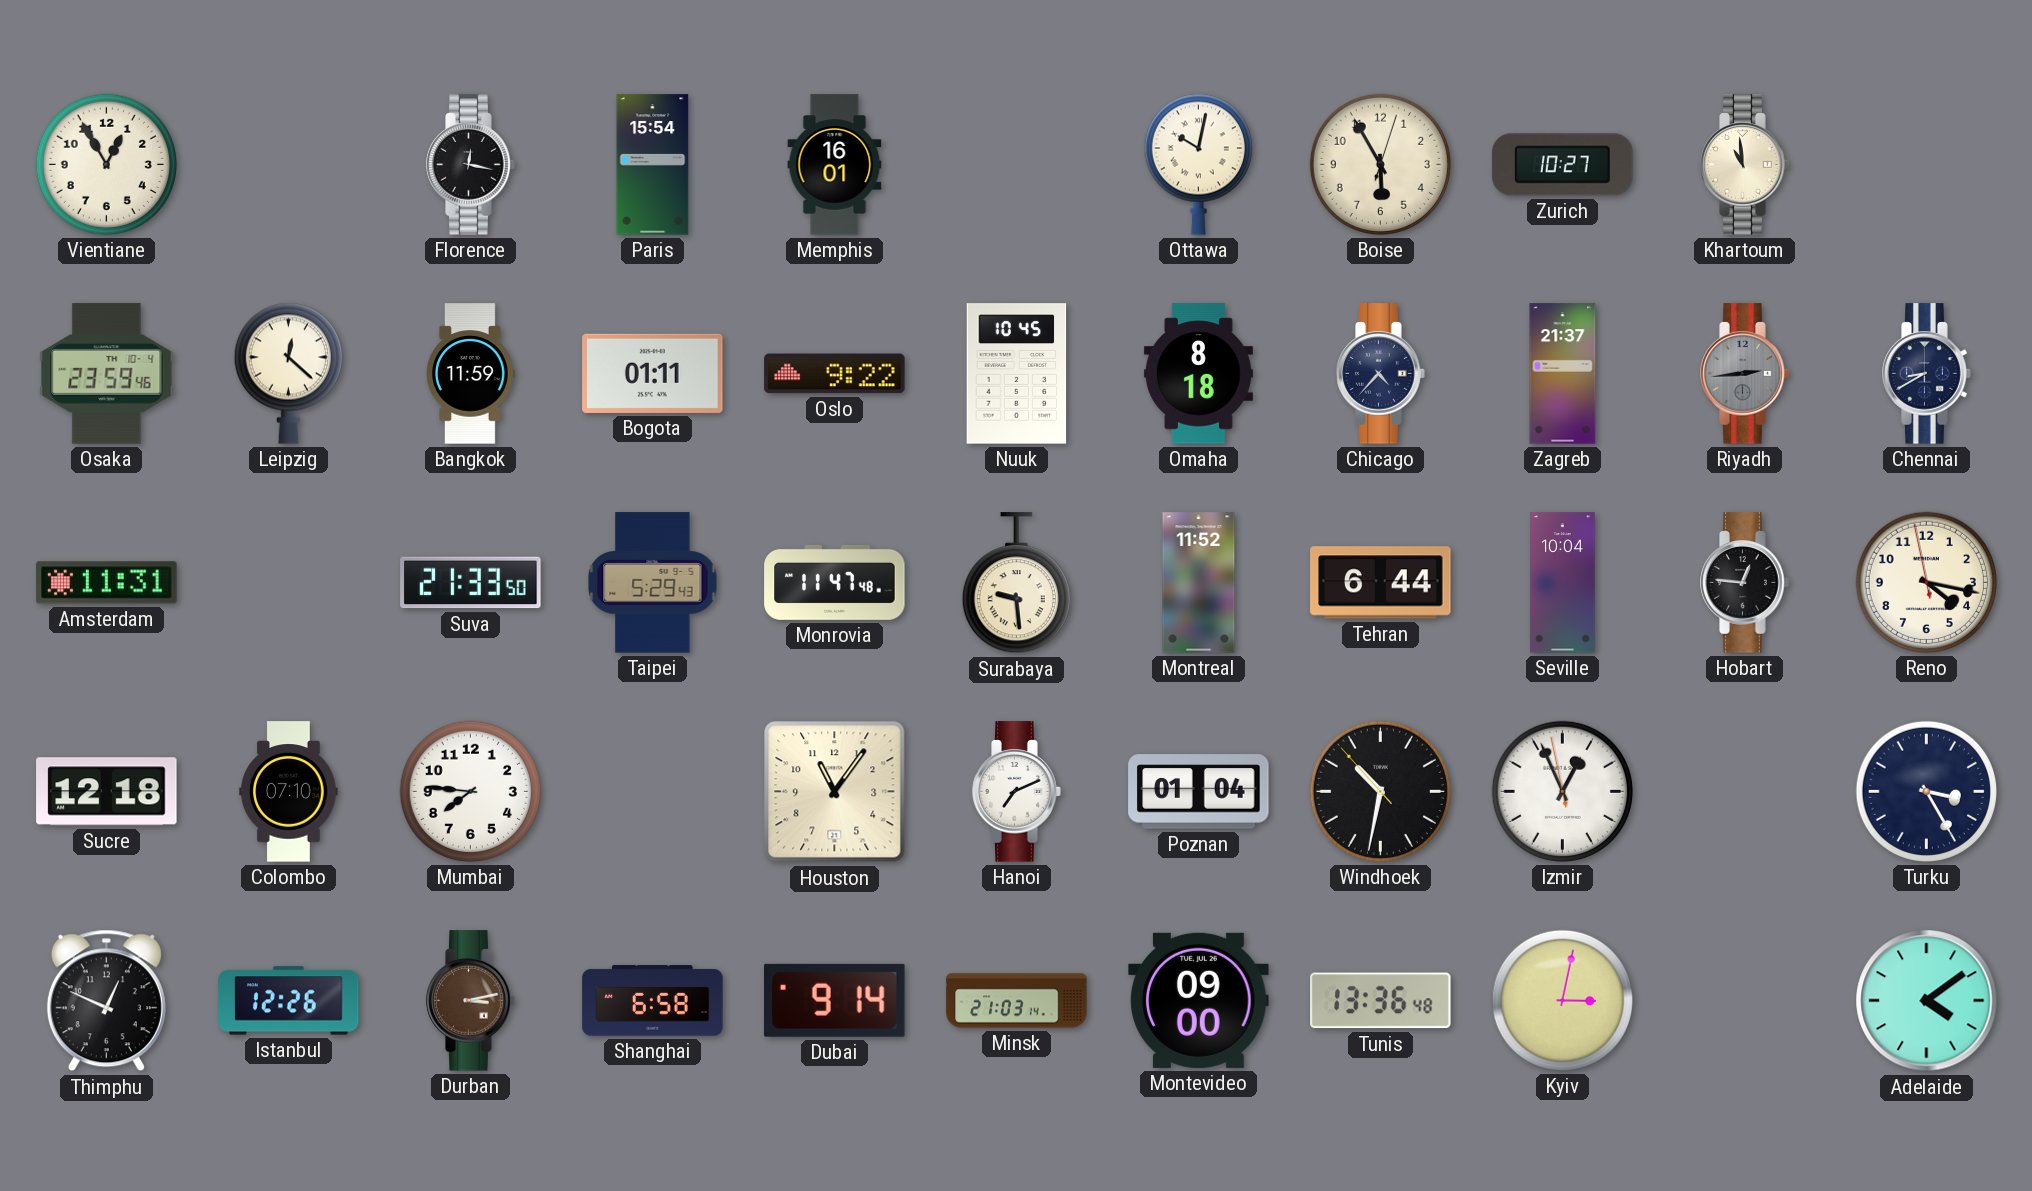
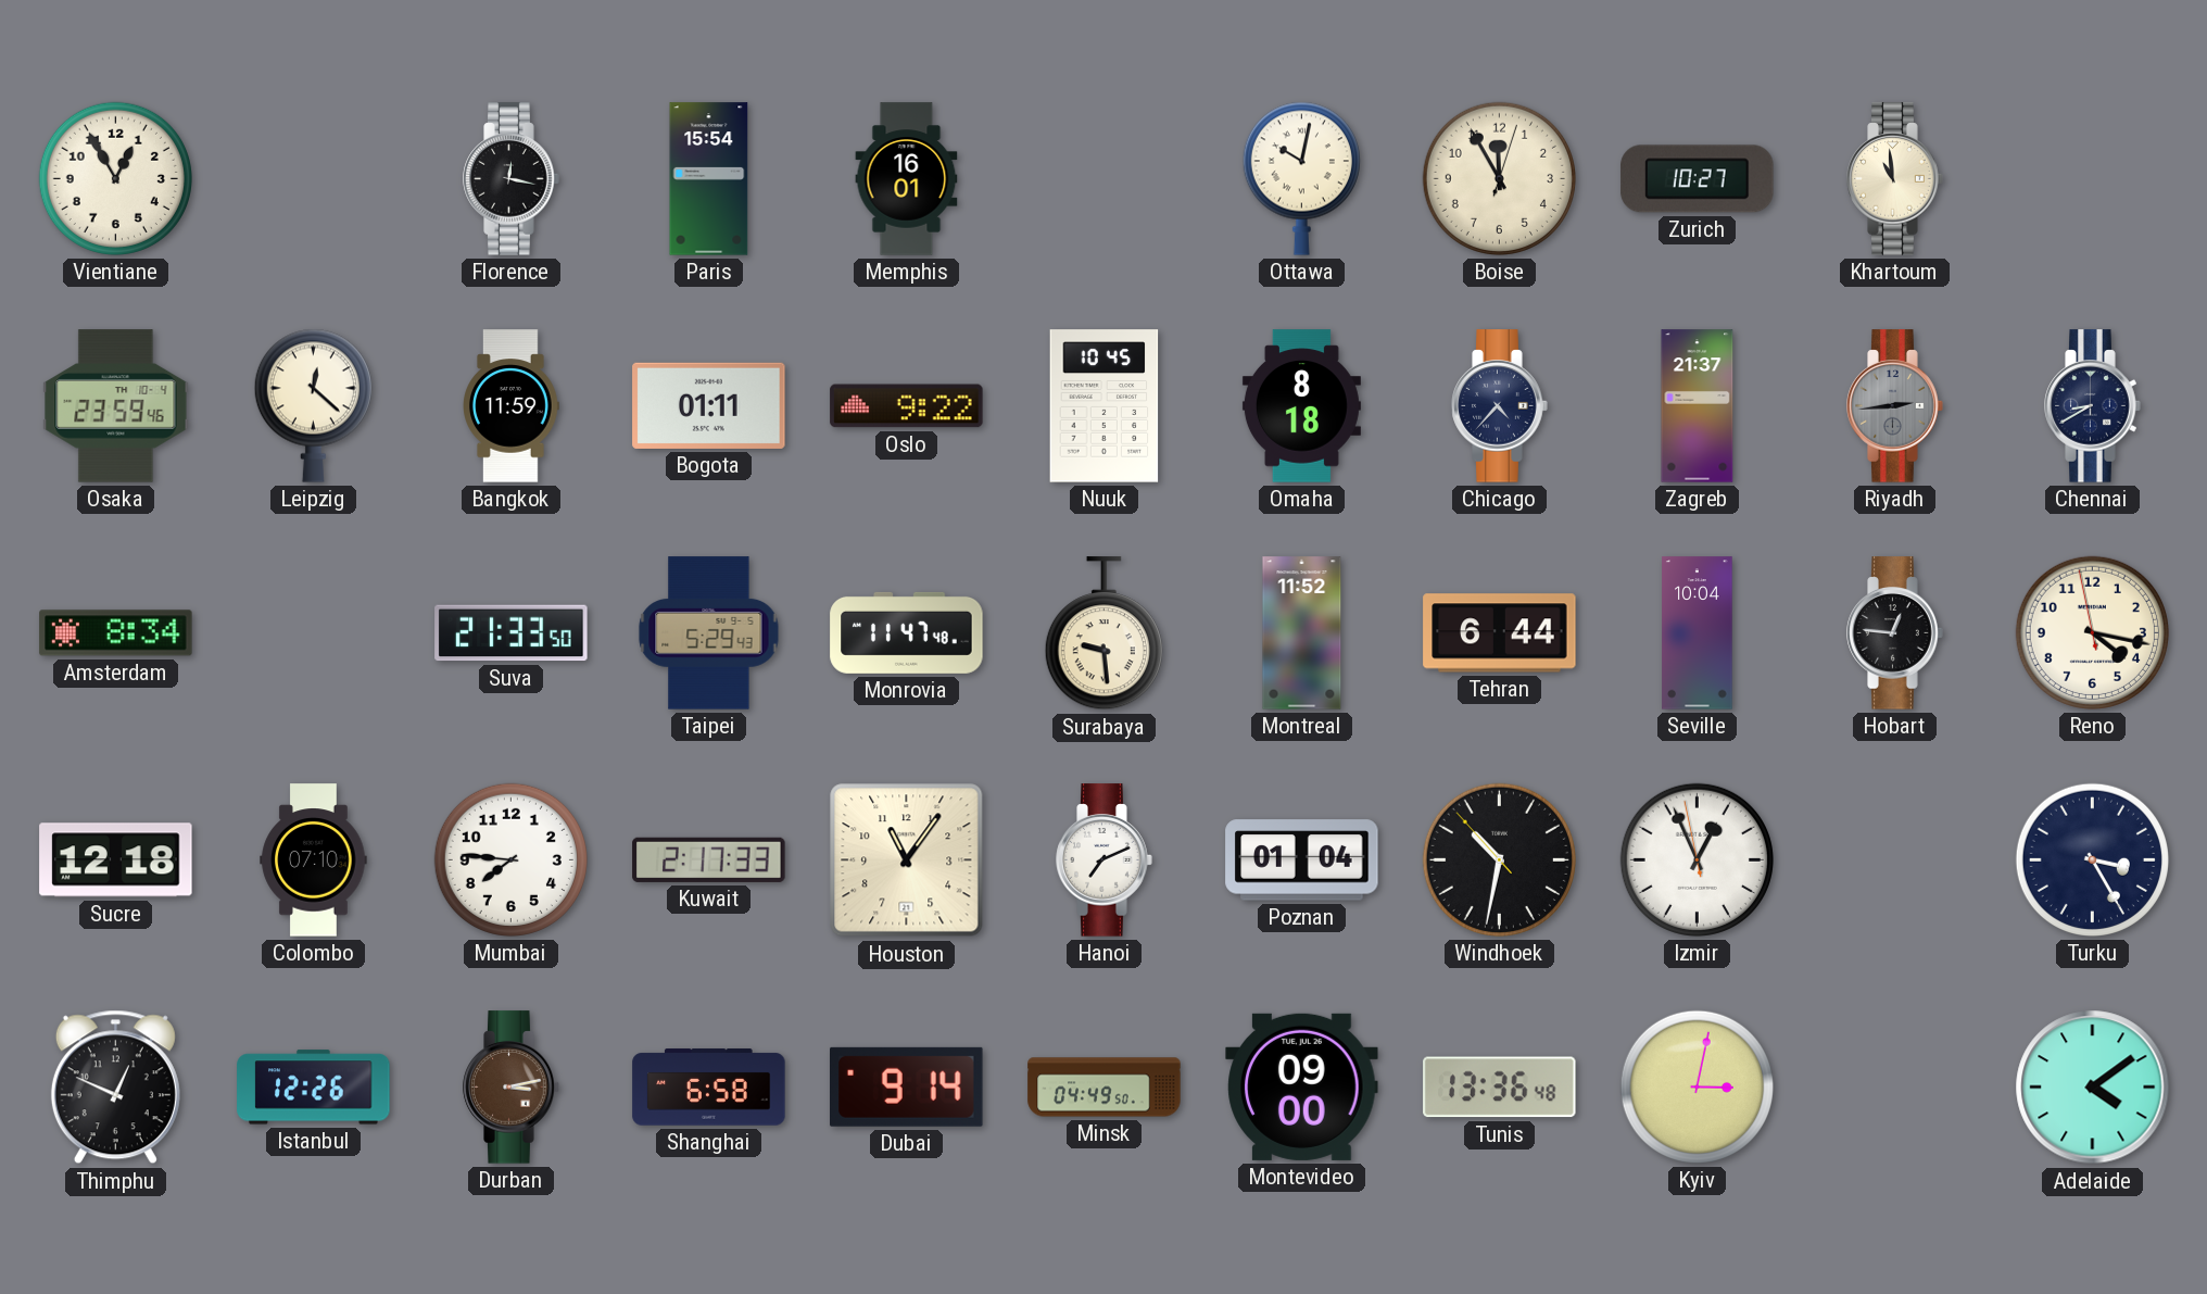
Boise: 5:55 -> 11:55
Amsterdam: 11:31 -> 8:34
Kuwait: none -> 2:17
Minsk: 21:03 -> 04:49
